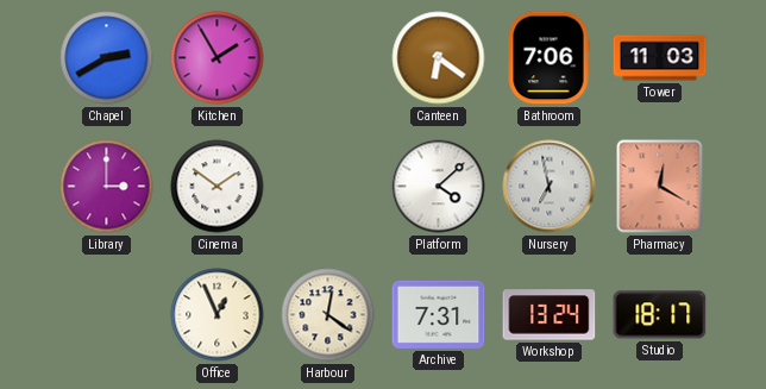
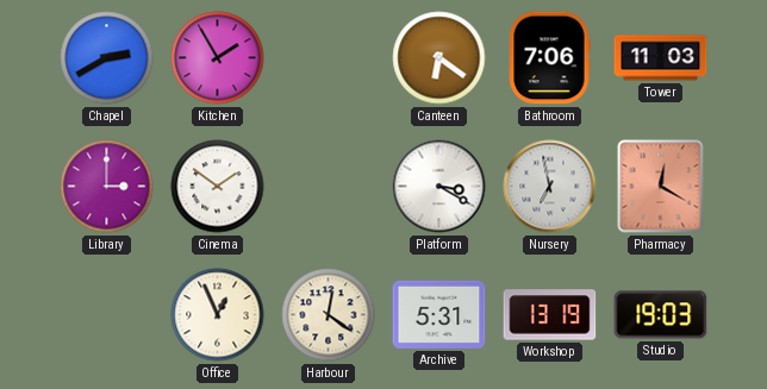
Platform: 4:08 -> 3:20
Archive: 7:31 -> 5:31
Workshop: 13:24 -> 13:19
Studio: 18:17 -> 19:03
